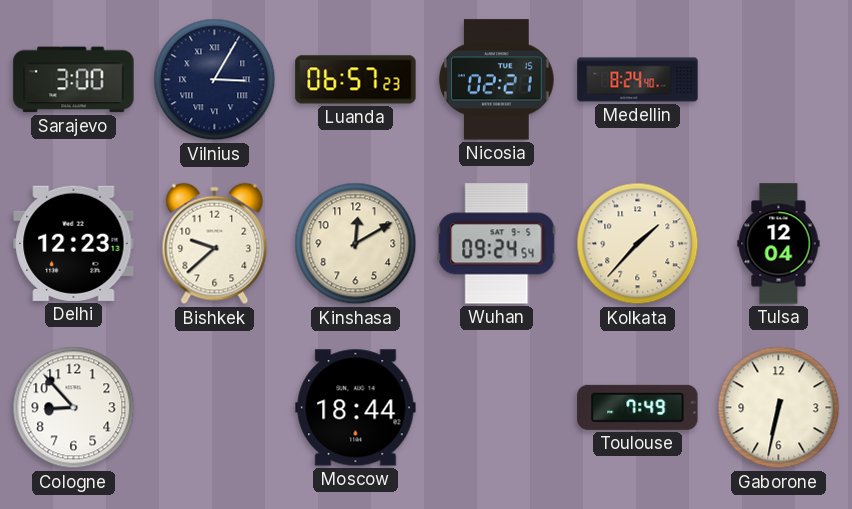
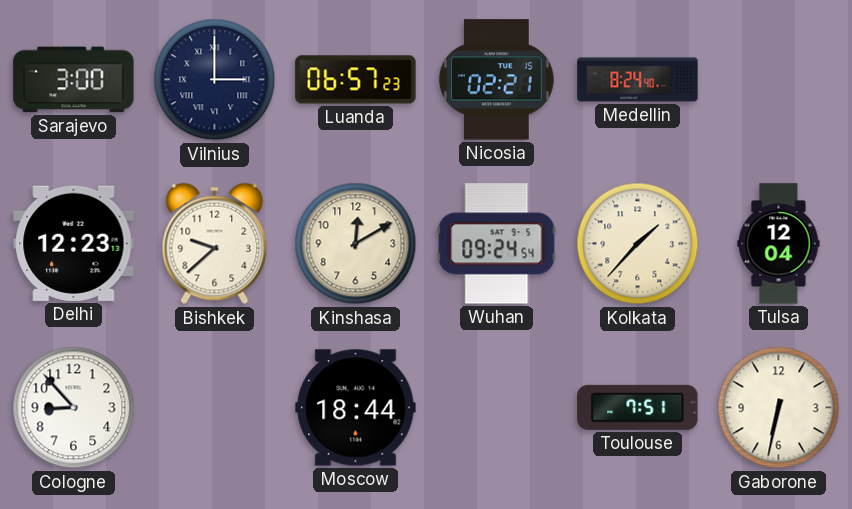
Vilnius: 3:05 -> 3:00
Toulouse: 7:49 -> 7:51
